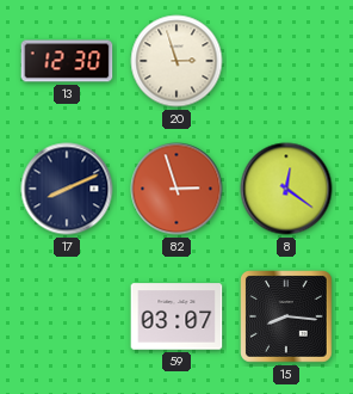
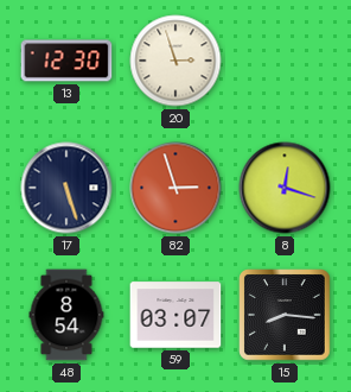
17: 8:11 -> 5:27
8: 12:21 -> 12:18
48: none -> 8:54
